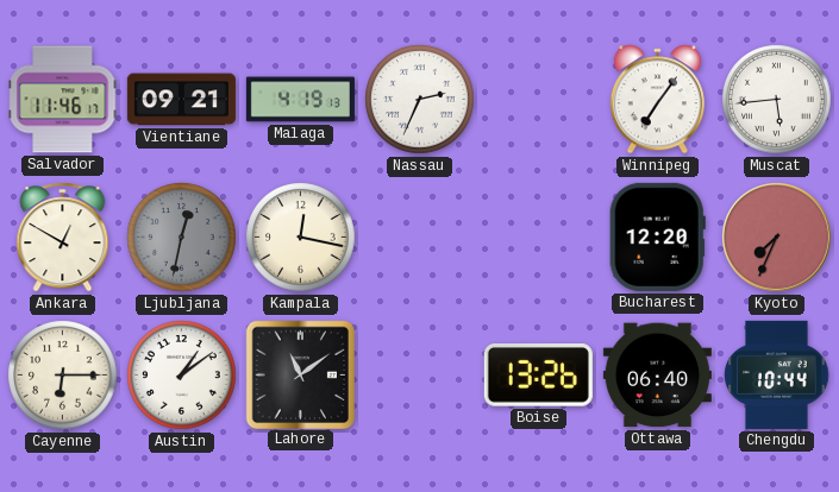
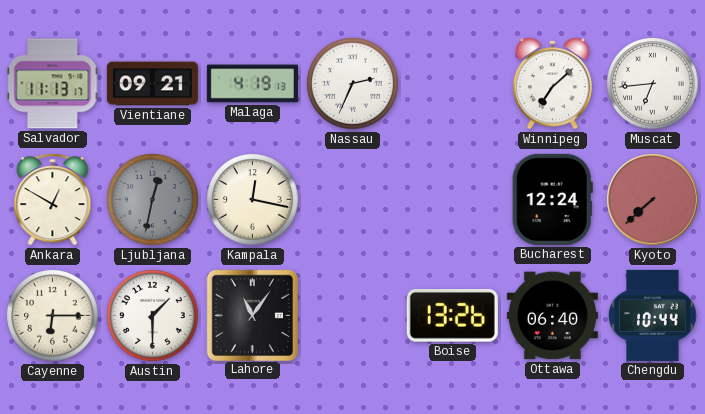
Salvador: 11:46 -> 11:13
Winnipeg: 7:06 -> 7:08
Muscat: 5:44 -> 6:44
Bucharest: 12:20 -> 12:24
Kyoto: 7:34 -> 7:38
Austin: 1:09 -> 1:30
Lahore: 11:09 -> 11:06
